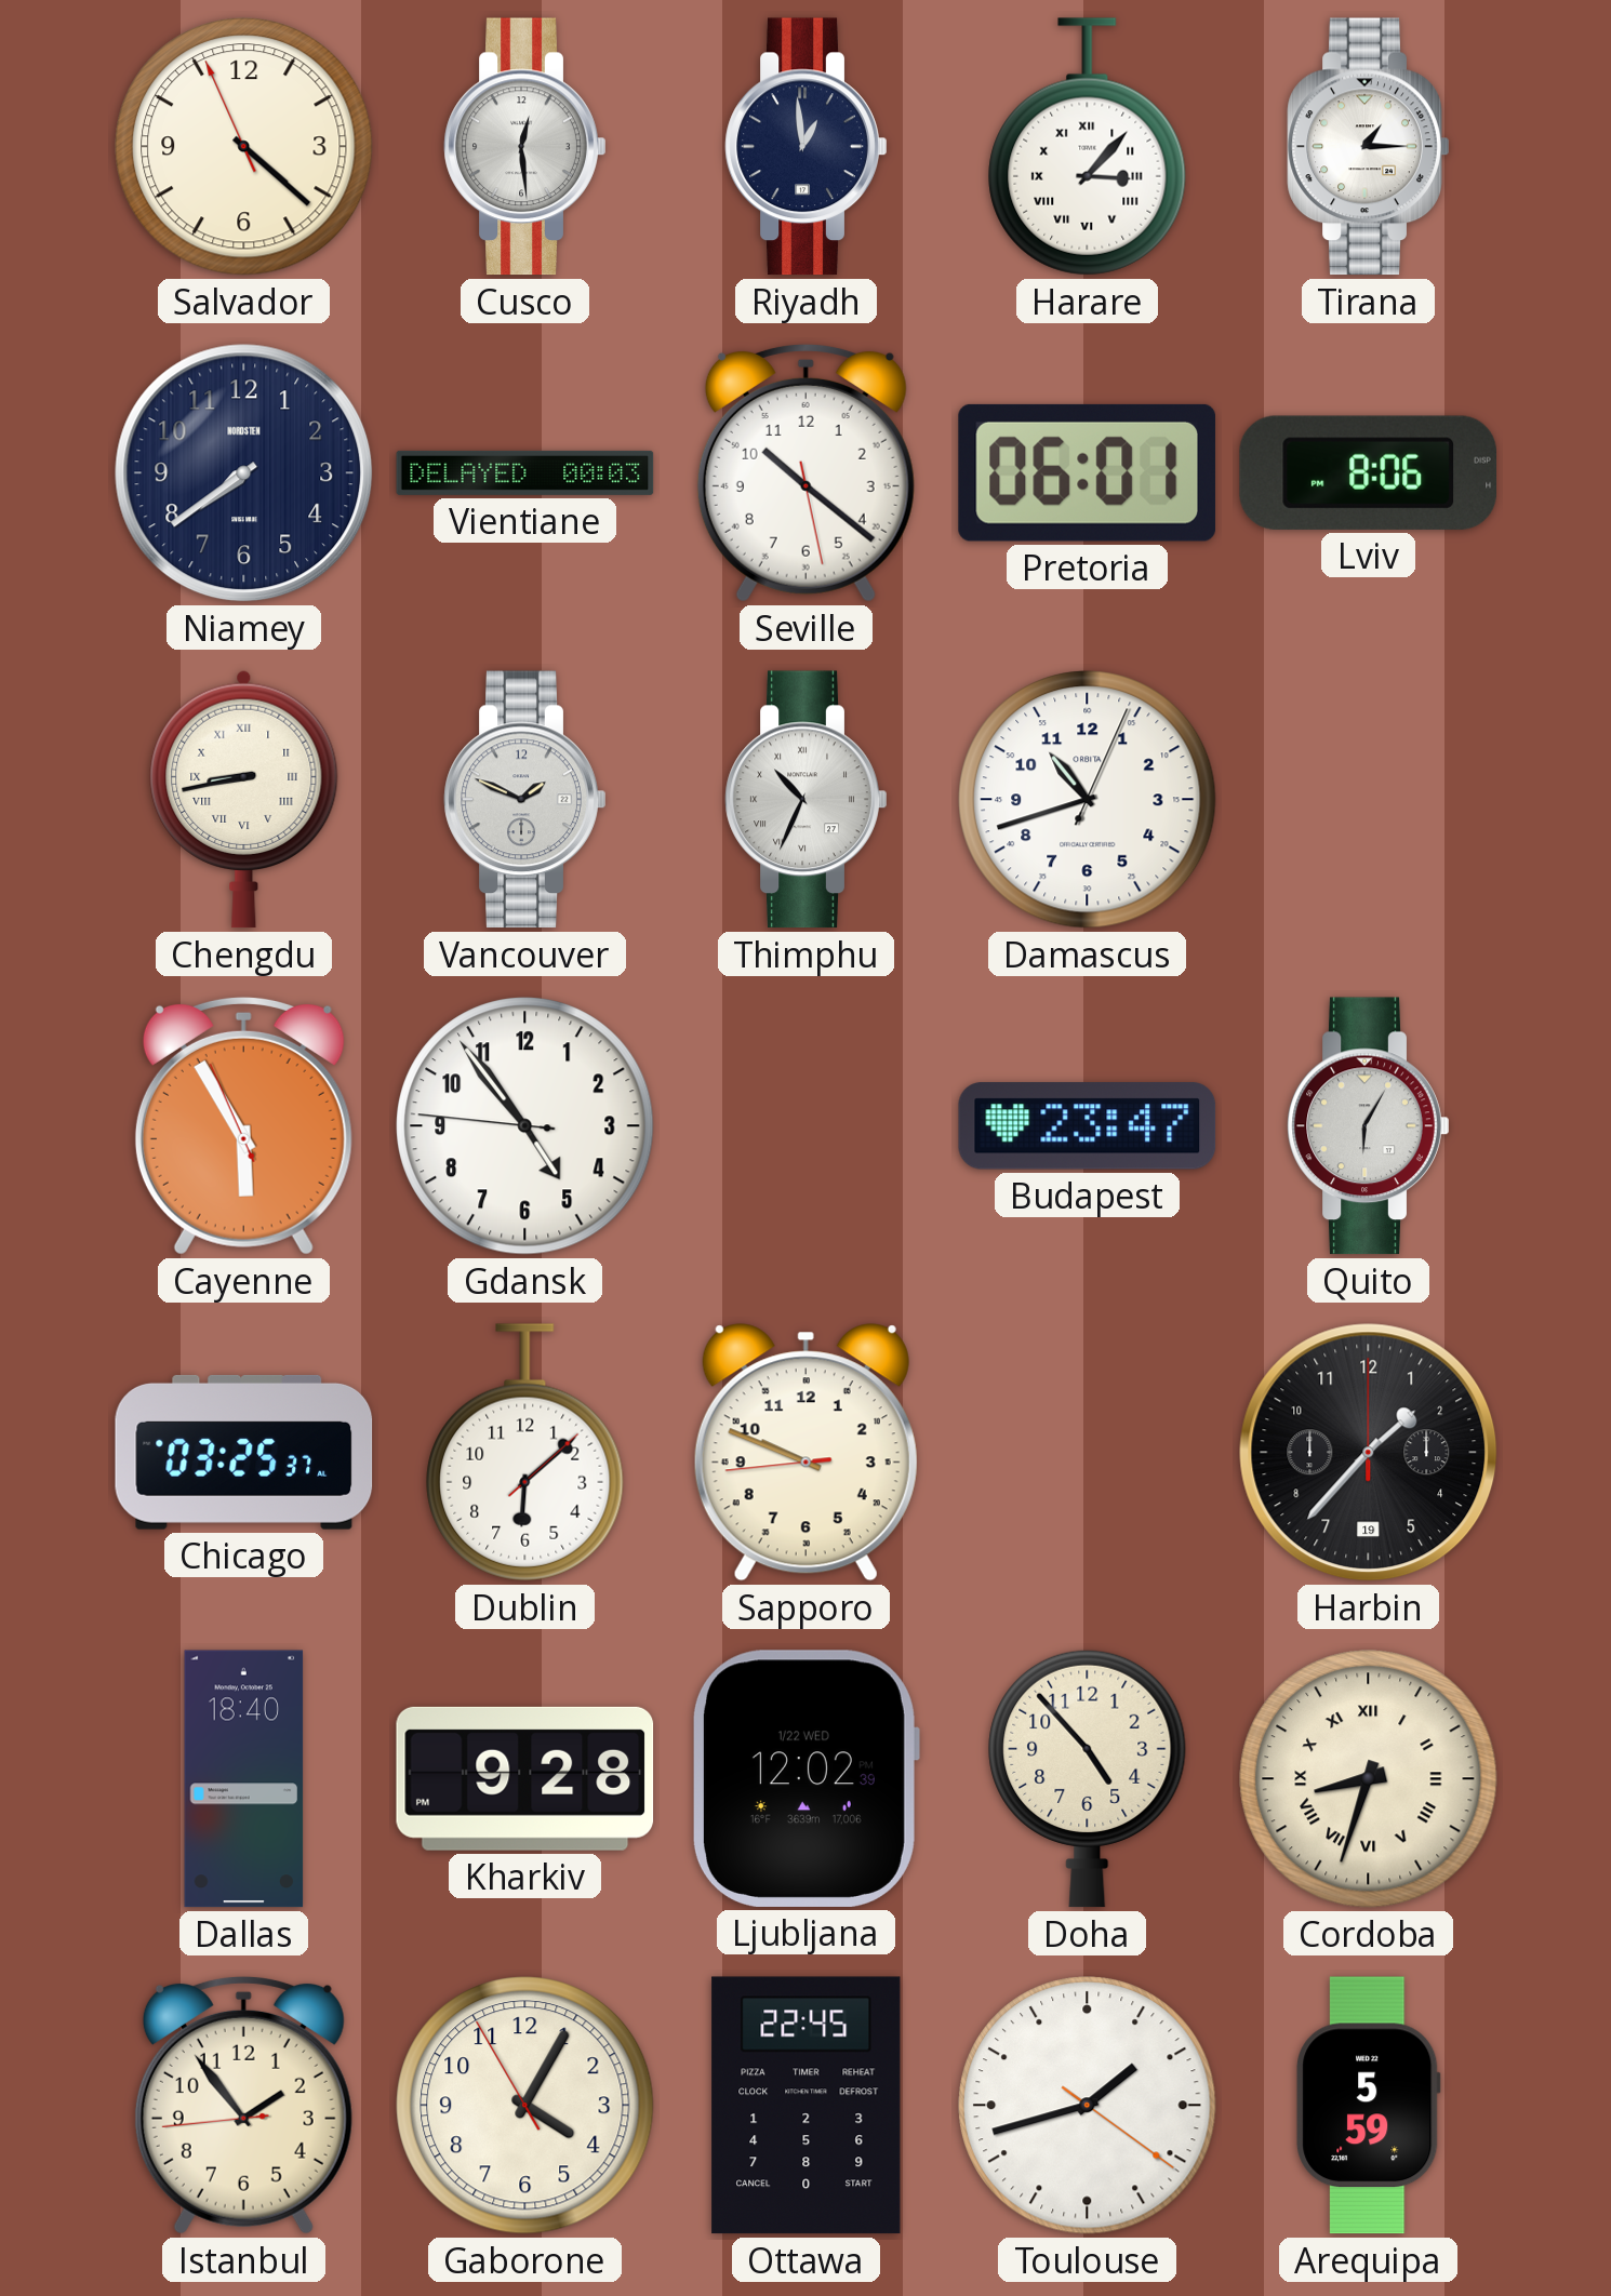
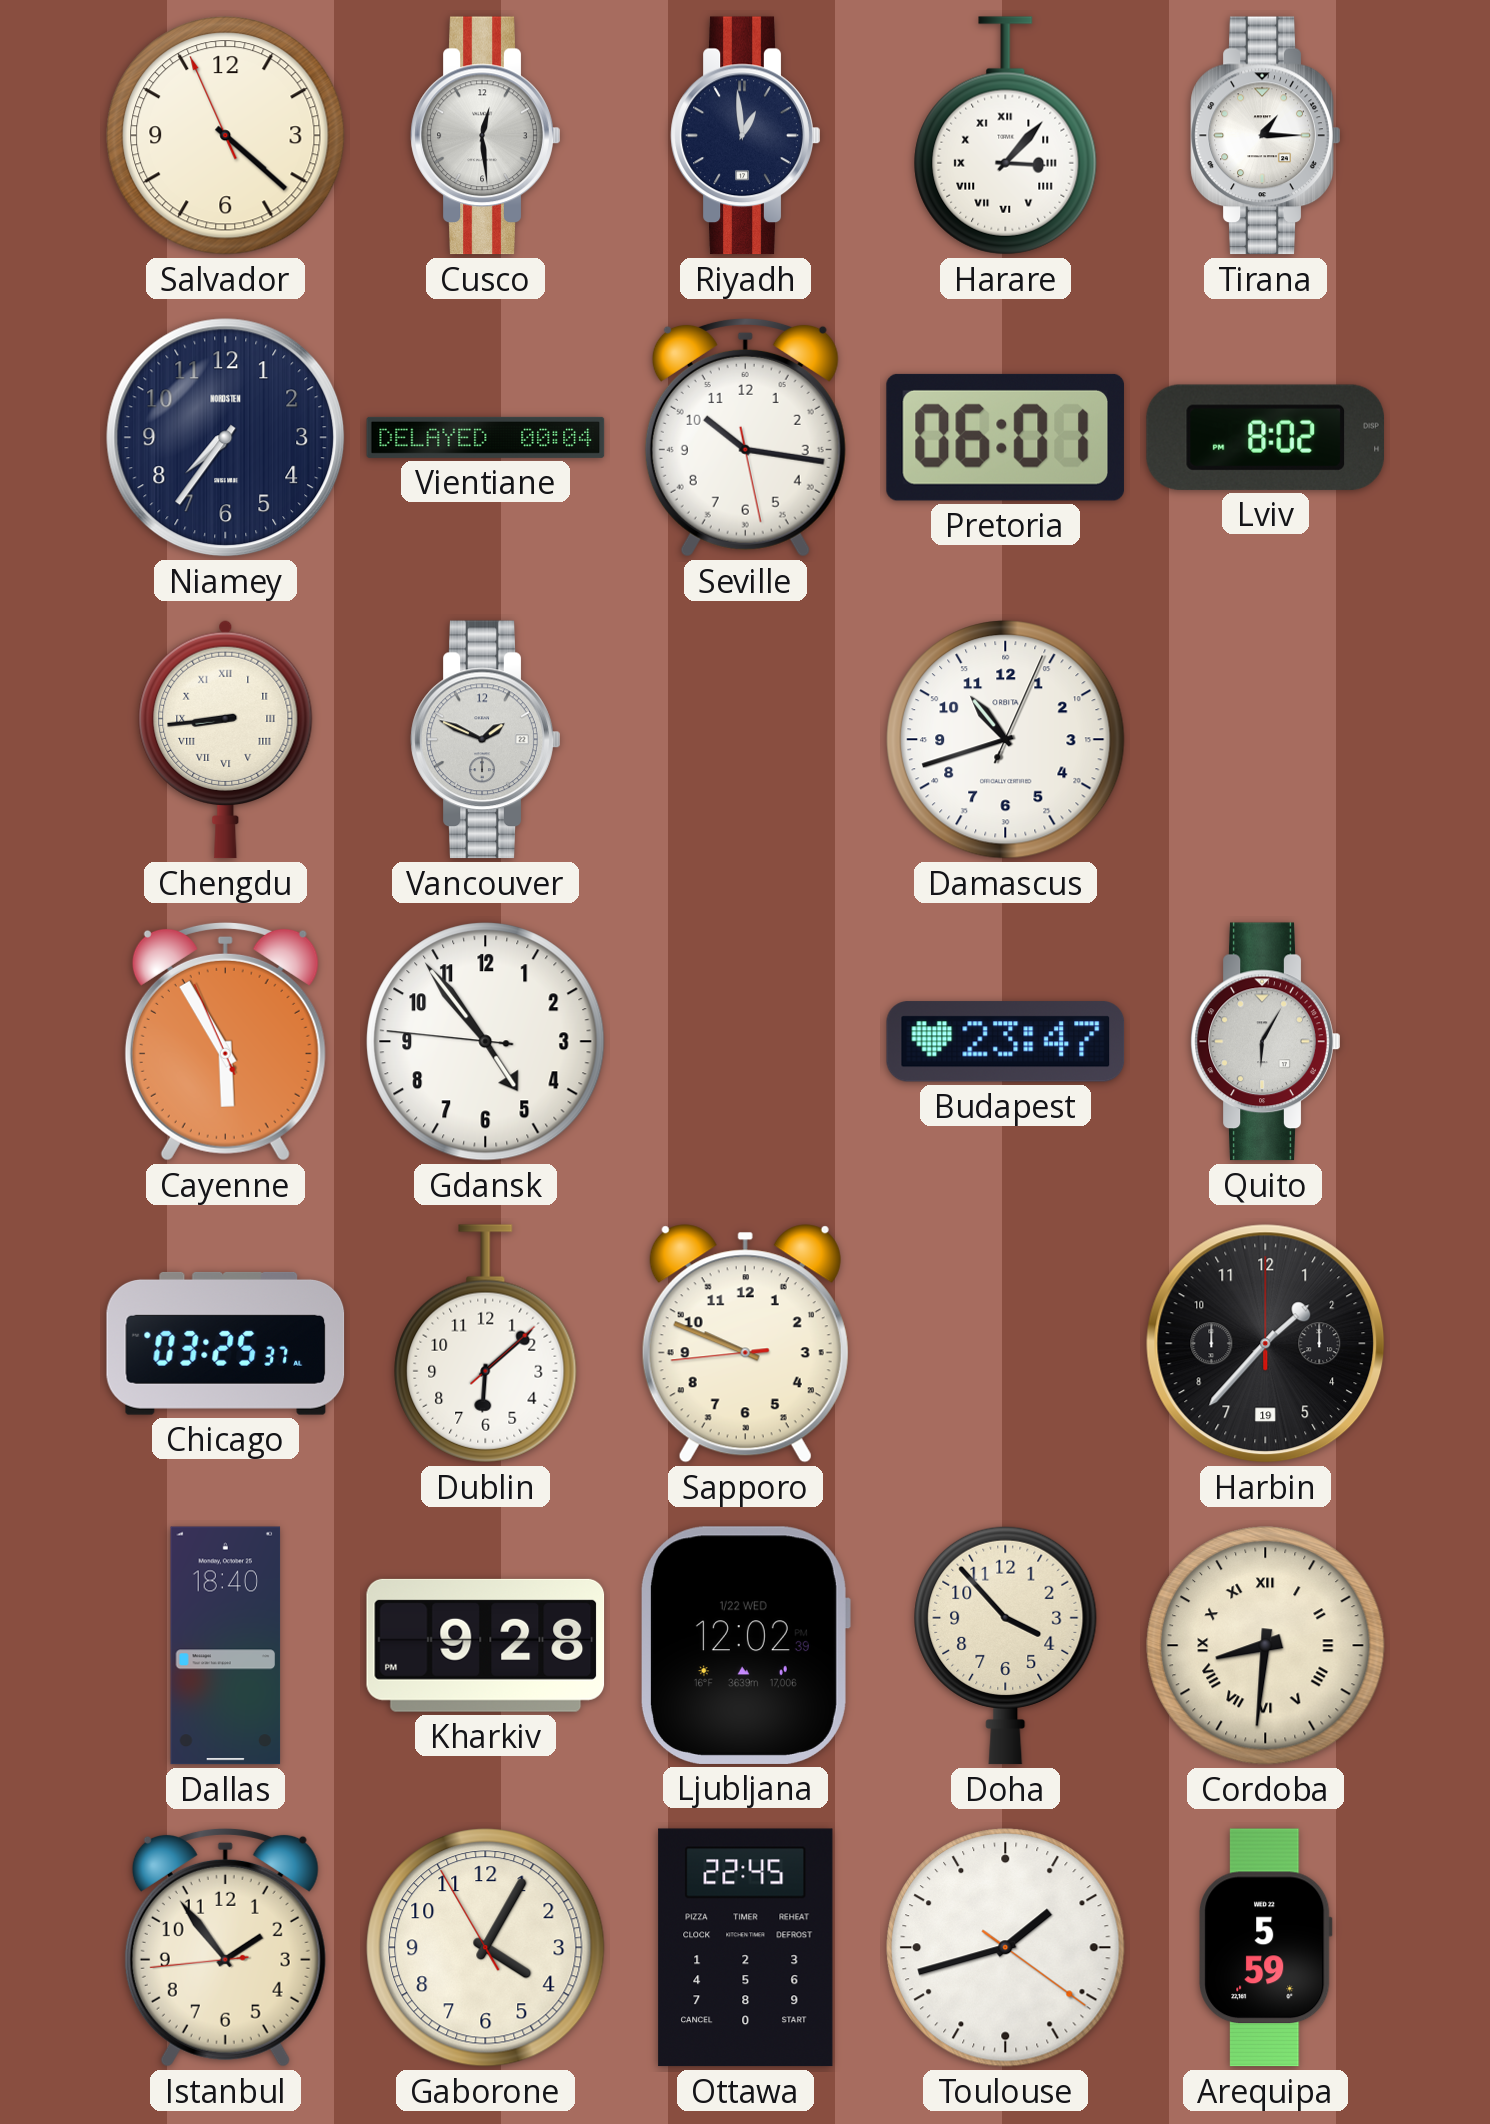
Niamey: 7:39 -> 7:36
Vientiane: 00:03 -> 00:04
Seville: 10:21 -> 10:16
Lviv: 8:06 -> 8:02
Chengdu: 8:43 -> 8:44
Thimphu: 10:34 -> none
Doha: 4:53 -> 3:53
Cordoba: 8:33 -> 8:31
